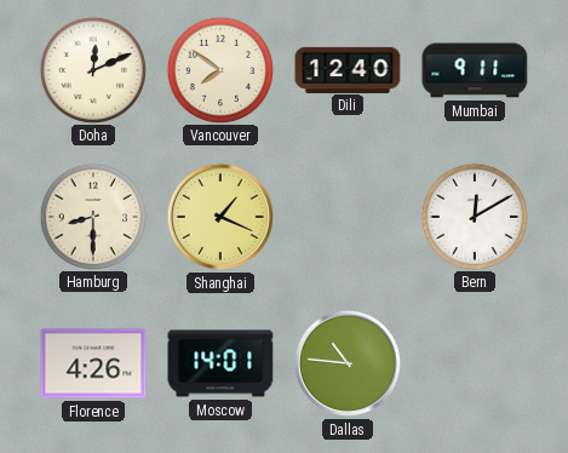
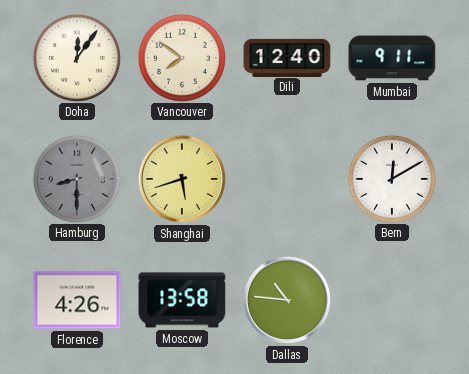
Doha: 12:11 -> 12:06
Hamburg dial: cream -> grey
Shanghai: 1:19 -> 5:42
Moscow: 14:01 -> 13:58
